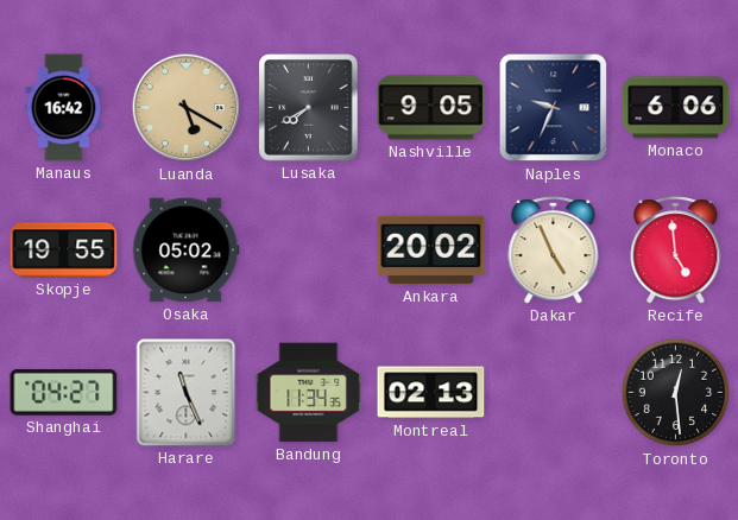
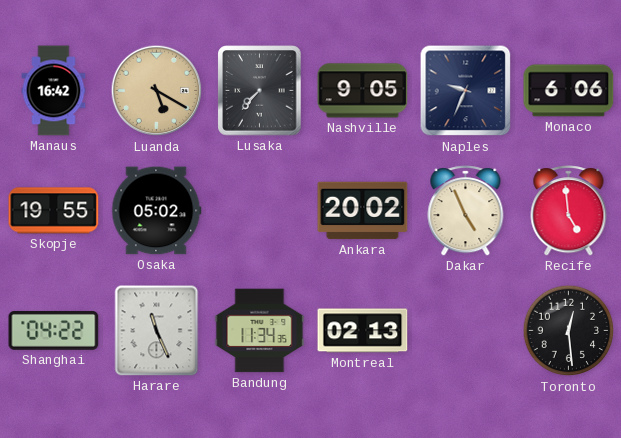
Lusaka: 7:40 -> 7:37
Shanghai: 04:27 -> 04:22
